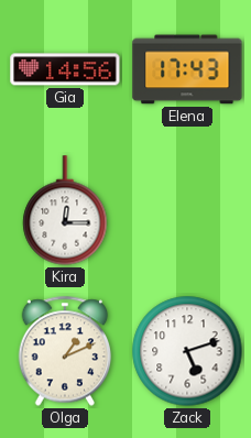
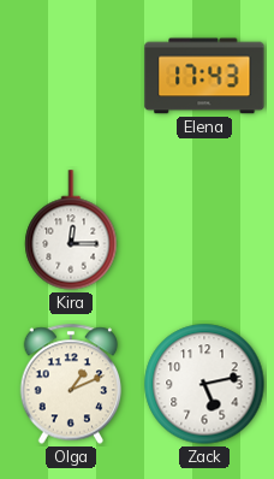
Gia: 14:56 -> none
Zack: 5:12 -> 5:13
